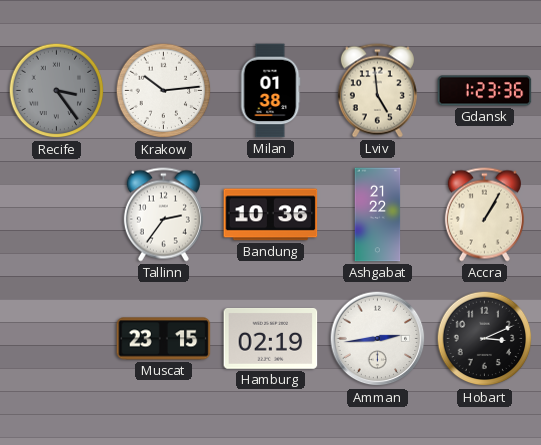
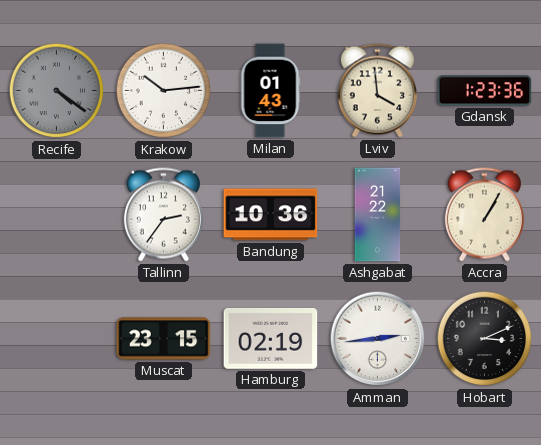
Recife: 3:24 -> 4:21
Milan: 01:38 -> 01:43
Lviv: 4:59 -> 3:59
